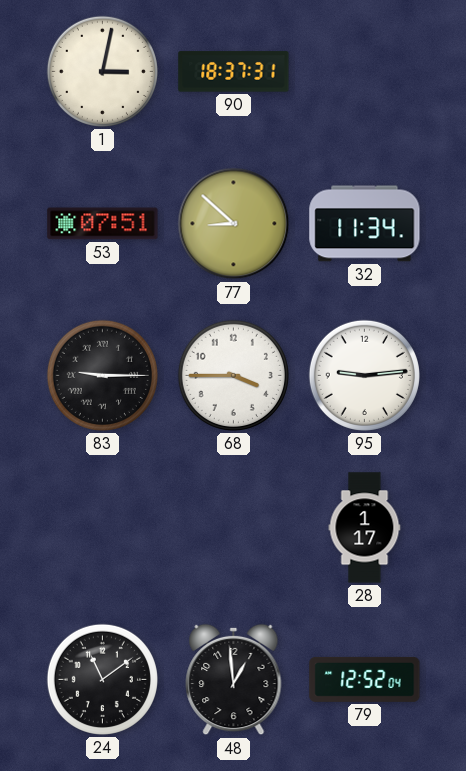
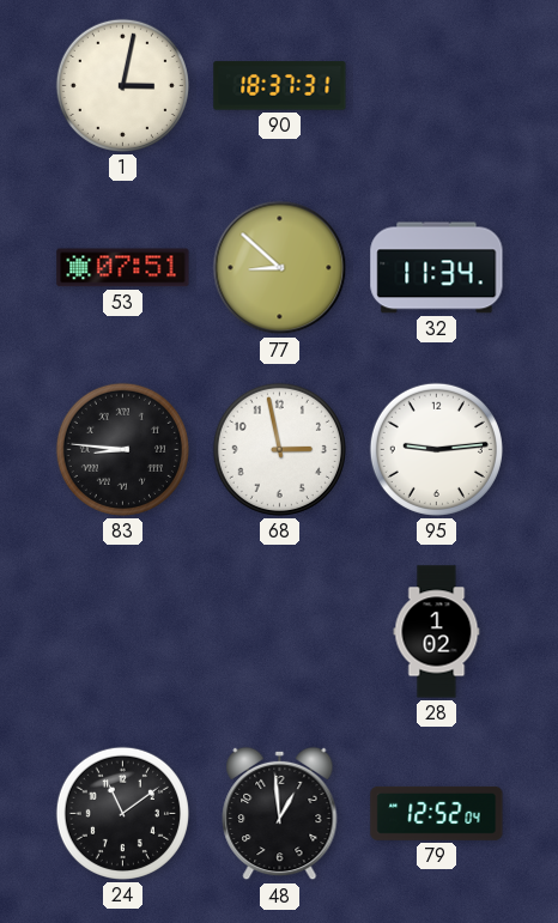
83: 9:15 -> 8:46
68: 3:45 -> 2:58
28: 1:17 -> 1:02
